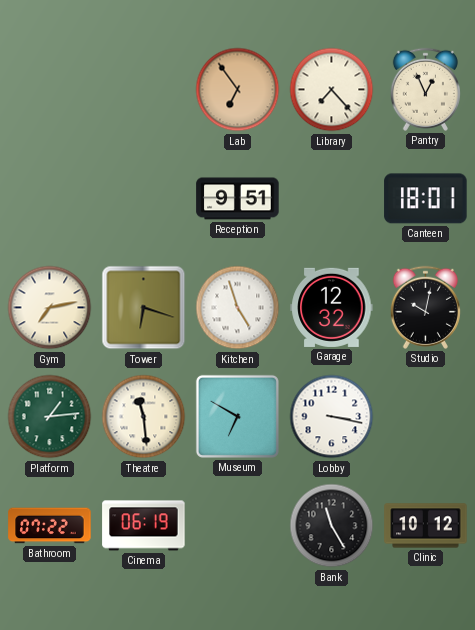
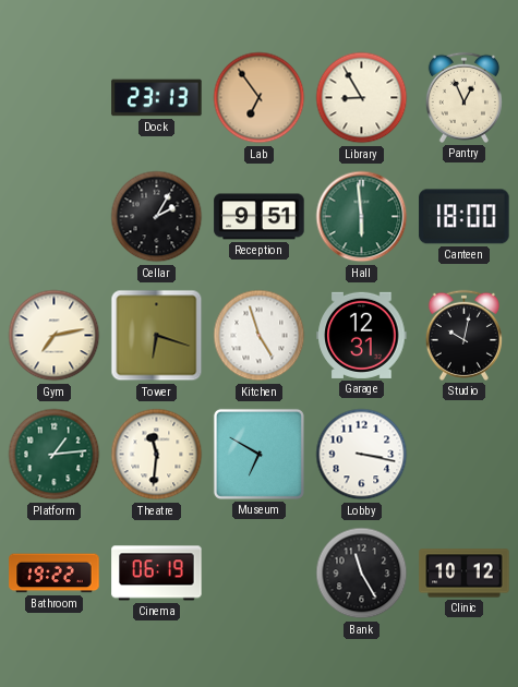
Dock: none -> 23:13
Library: 7:23 -> 8:55
Cellar: none -> 2:05
Hall: none -> 5:59
Canteen: 18:01 -> 18:00
Garage: 12:32 -> 12:31
Theatre: 11:29 -> 11:31
Bathroom: 07:22 -> 19:22
